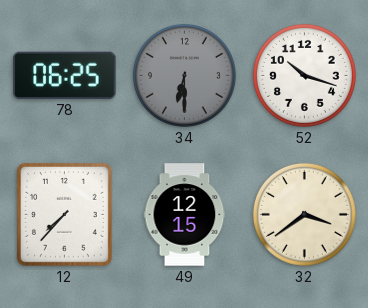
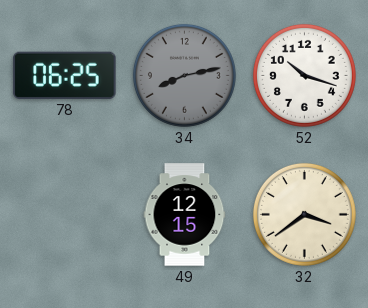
34: 6:30 -> 8:13
12: 7:37 -> none
